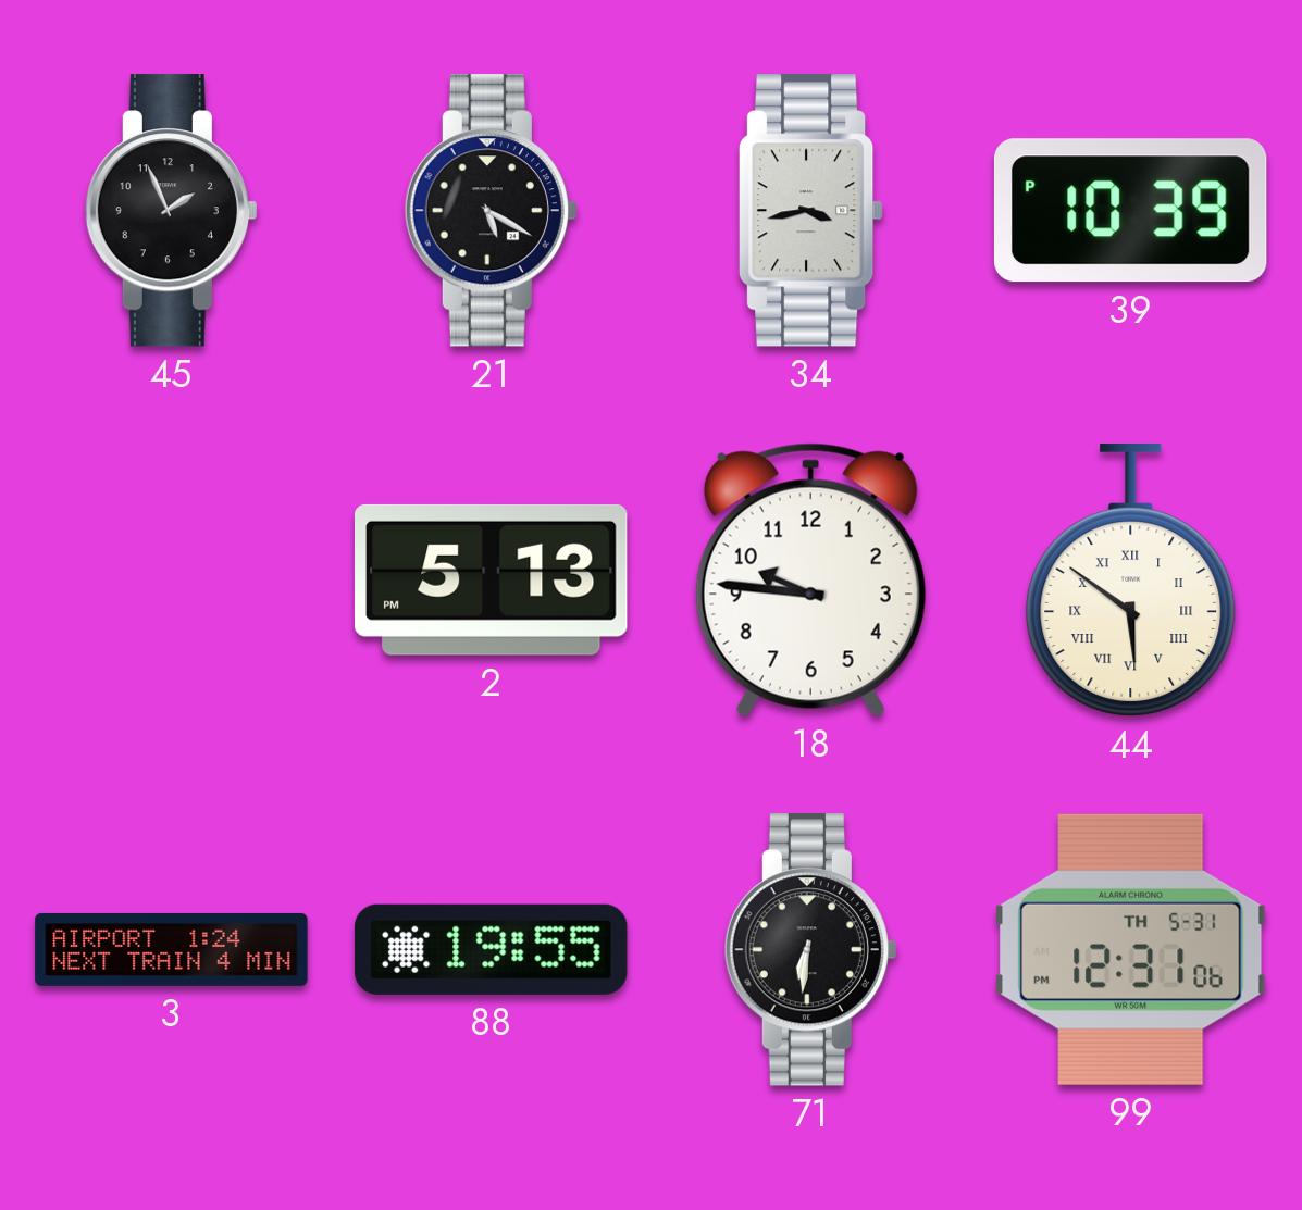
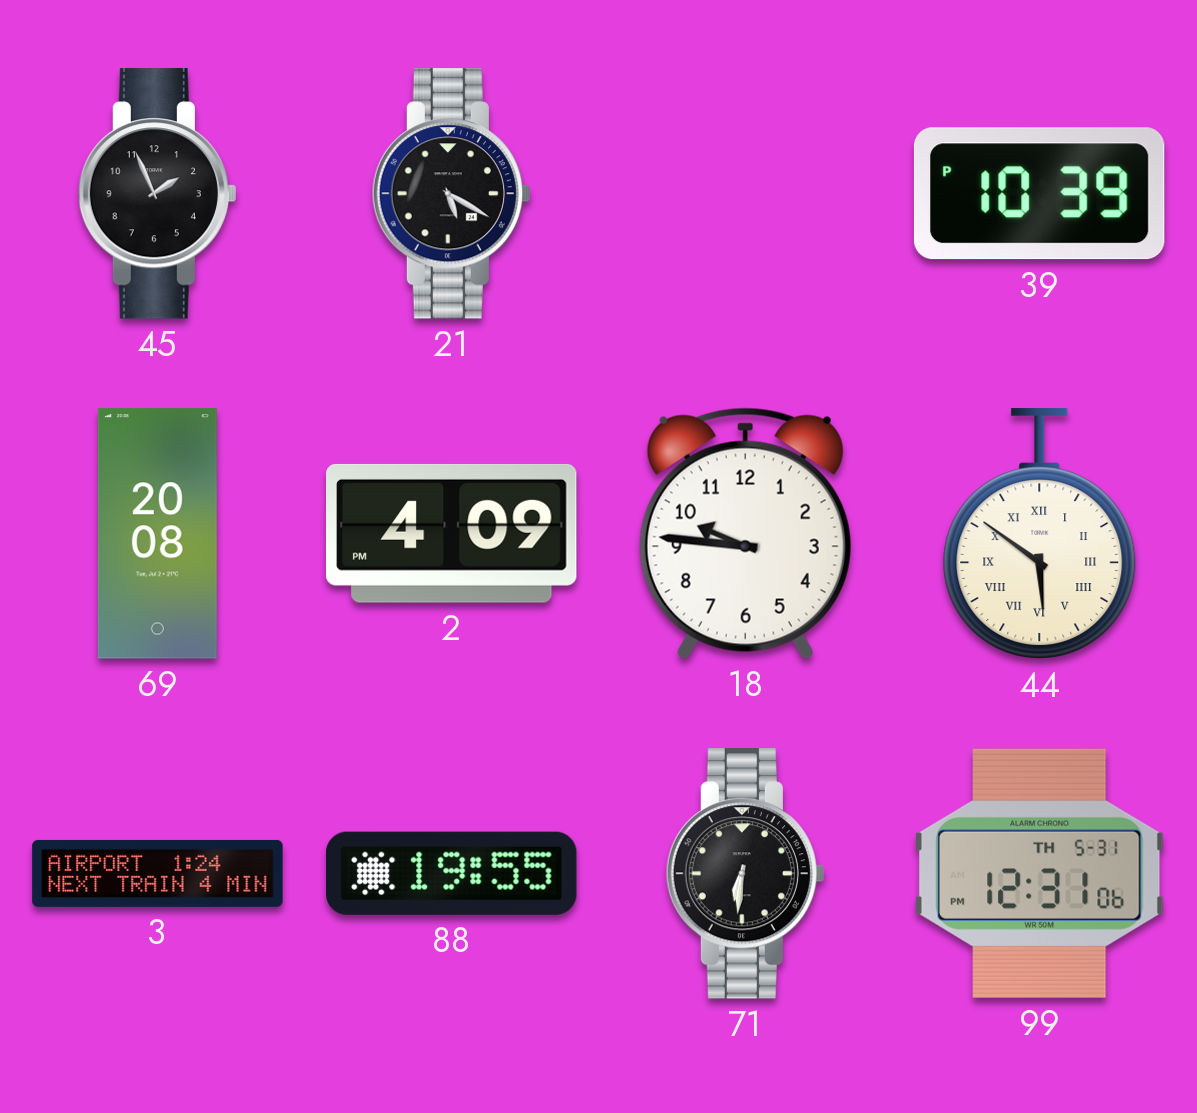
34: 3:43 -> none
69: none -> 20:08
2: 5:13 -> 4:09
